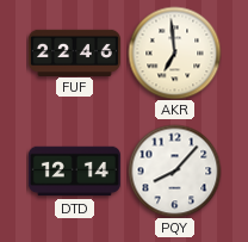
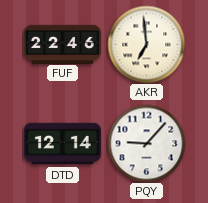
PQY: 8:07 -> 9:07
